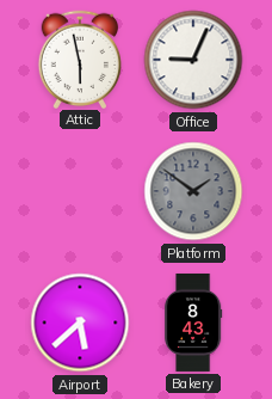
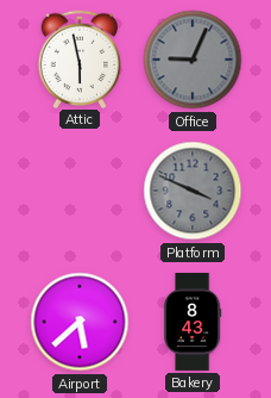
Office dial: white -> grey
Platform: 1:51 -> 3:49
